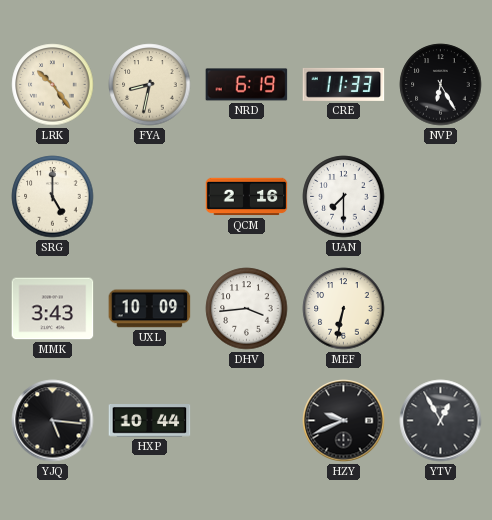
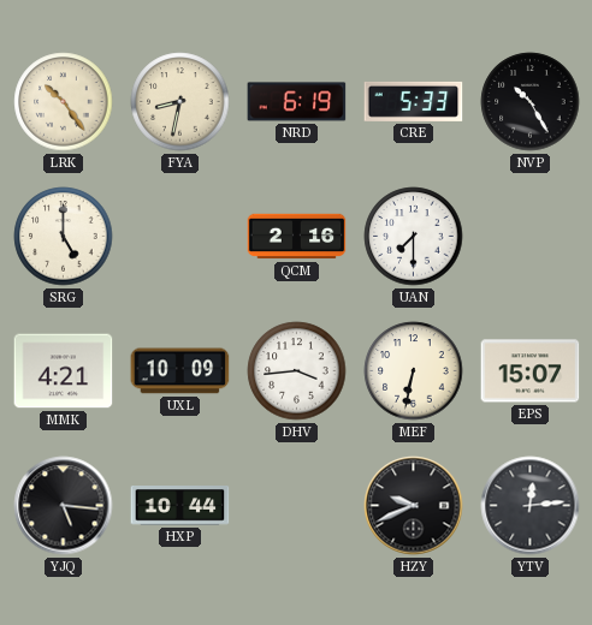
CRE: 11:33 -> 5:33
NVP: 6:25 -> 10:25
MMK: 3:43 -> 4:21
EPS: none -> 15:07
YTV: 12:55 -> 12:14
